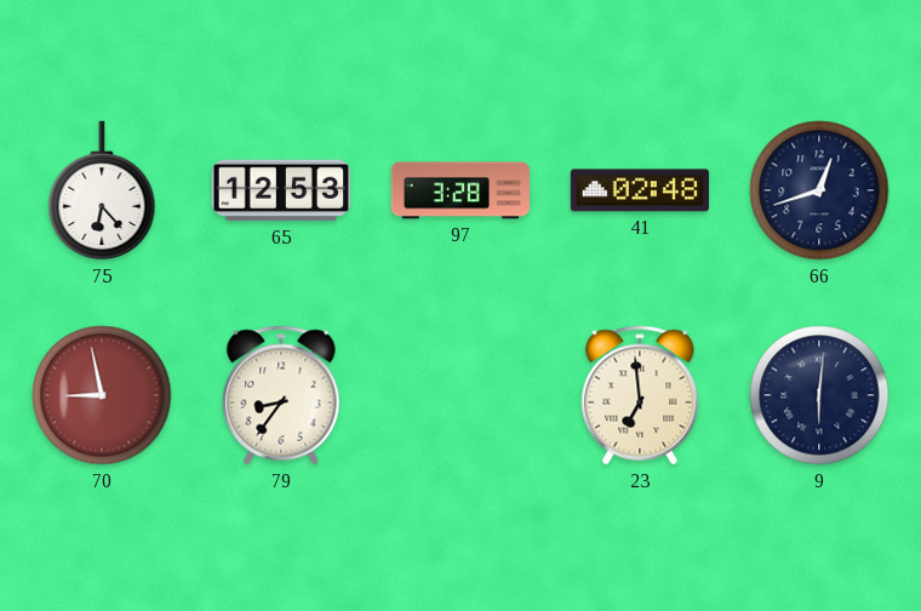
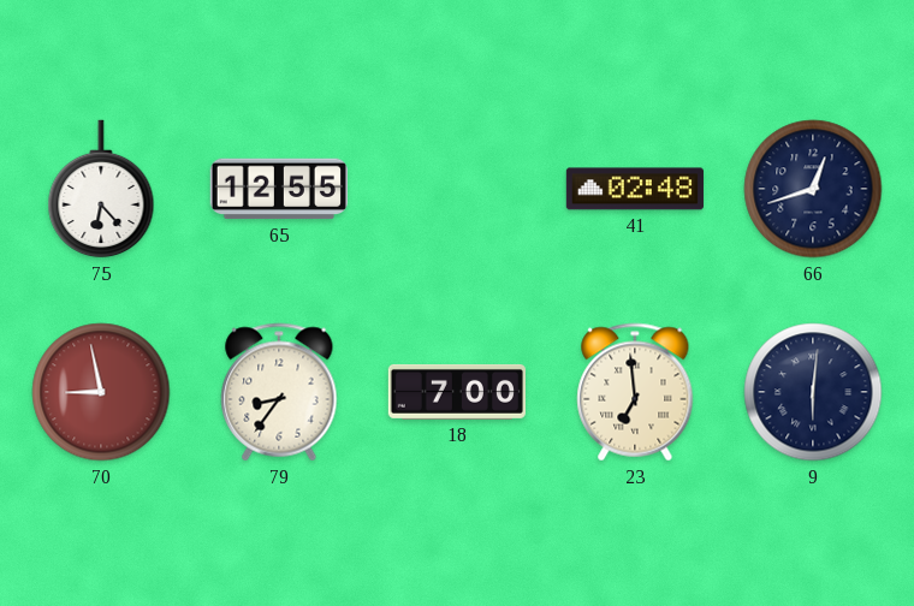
65: 12:53 -> 12:55
97: 3:28 -> none
18: none -> 7:00
